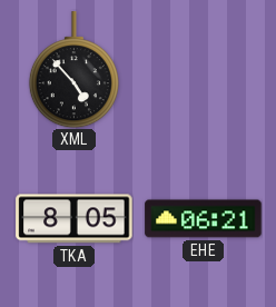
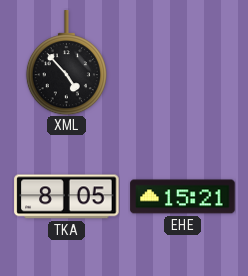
EHE: 06:21 -> 15:21
